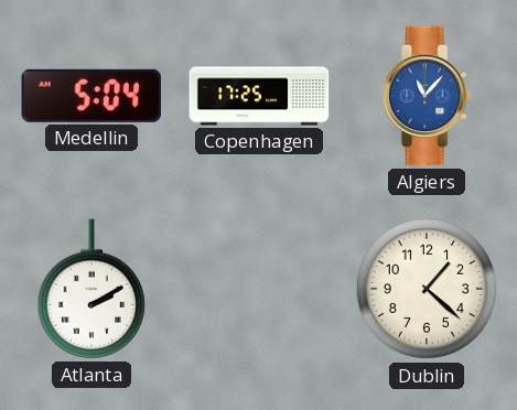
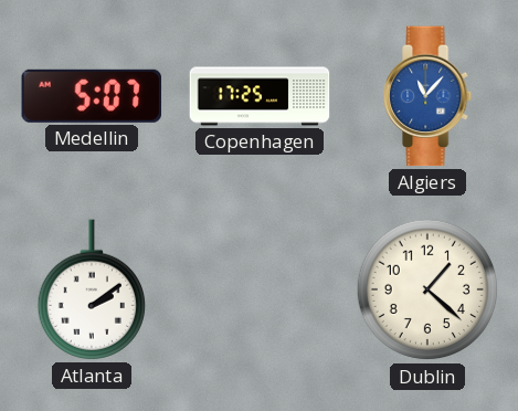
Medellin: 5:04 -> 5:07
Atlanta: 2:10 -> 2:09
